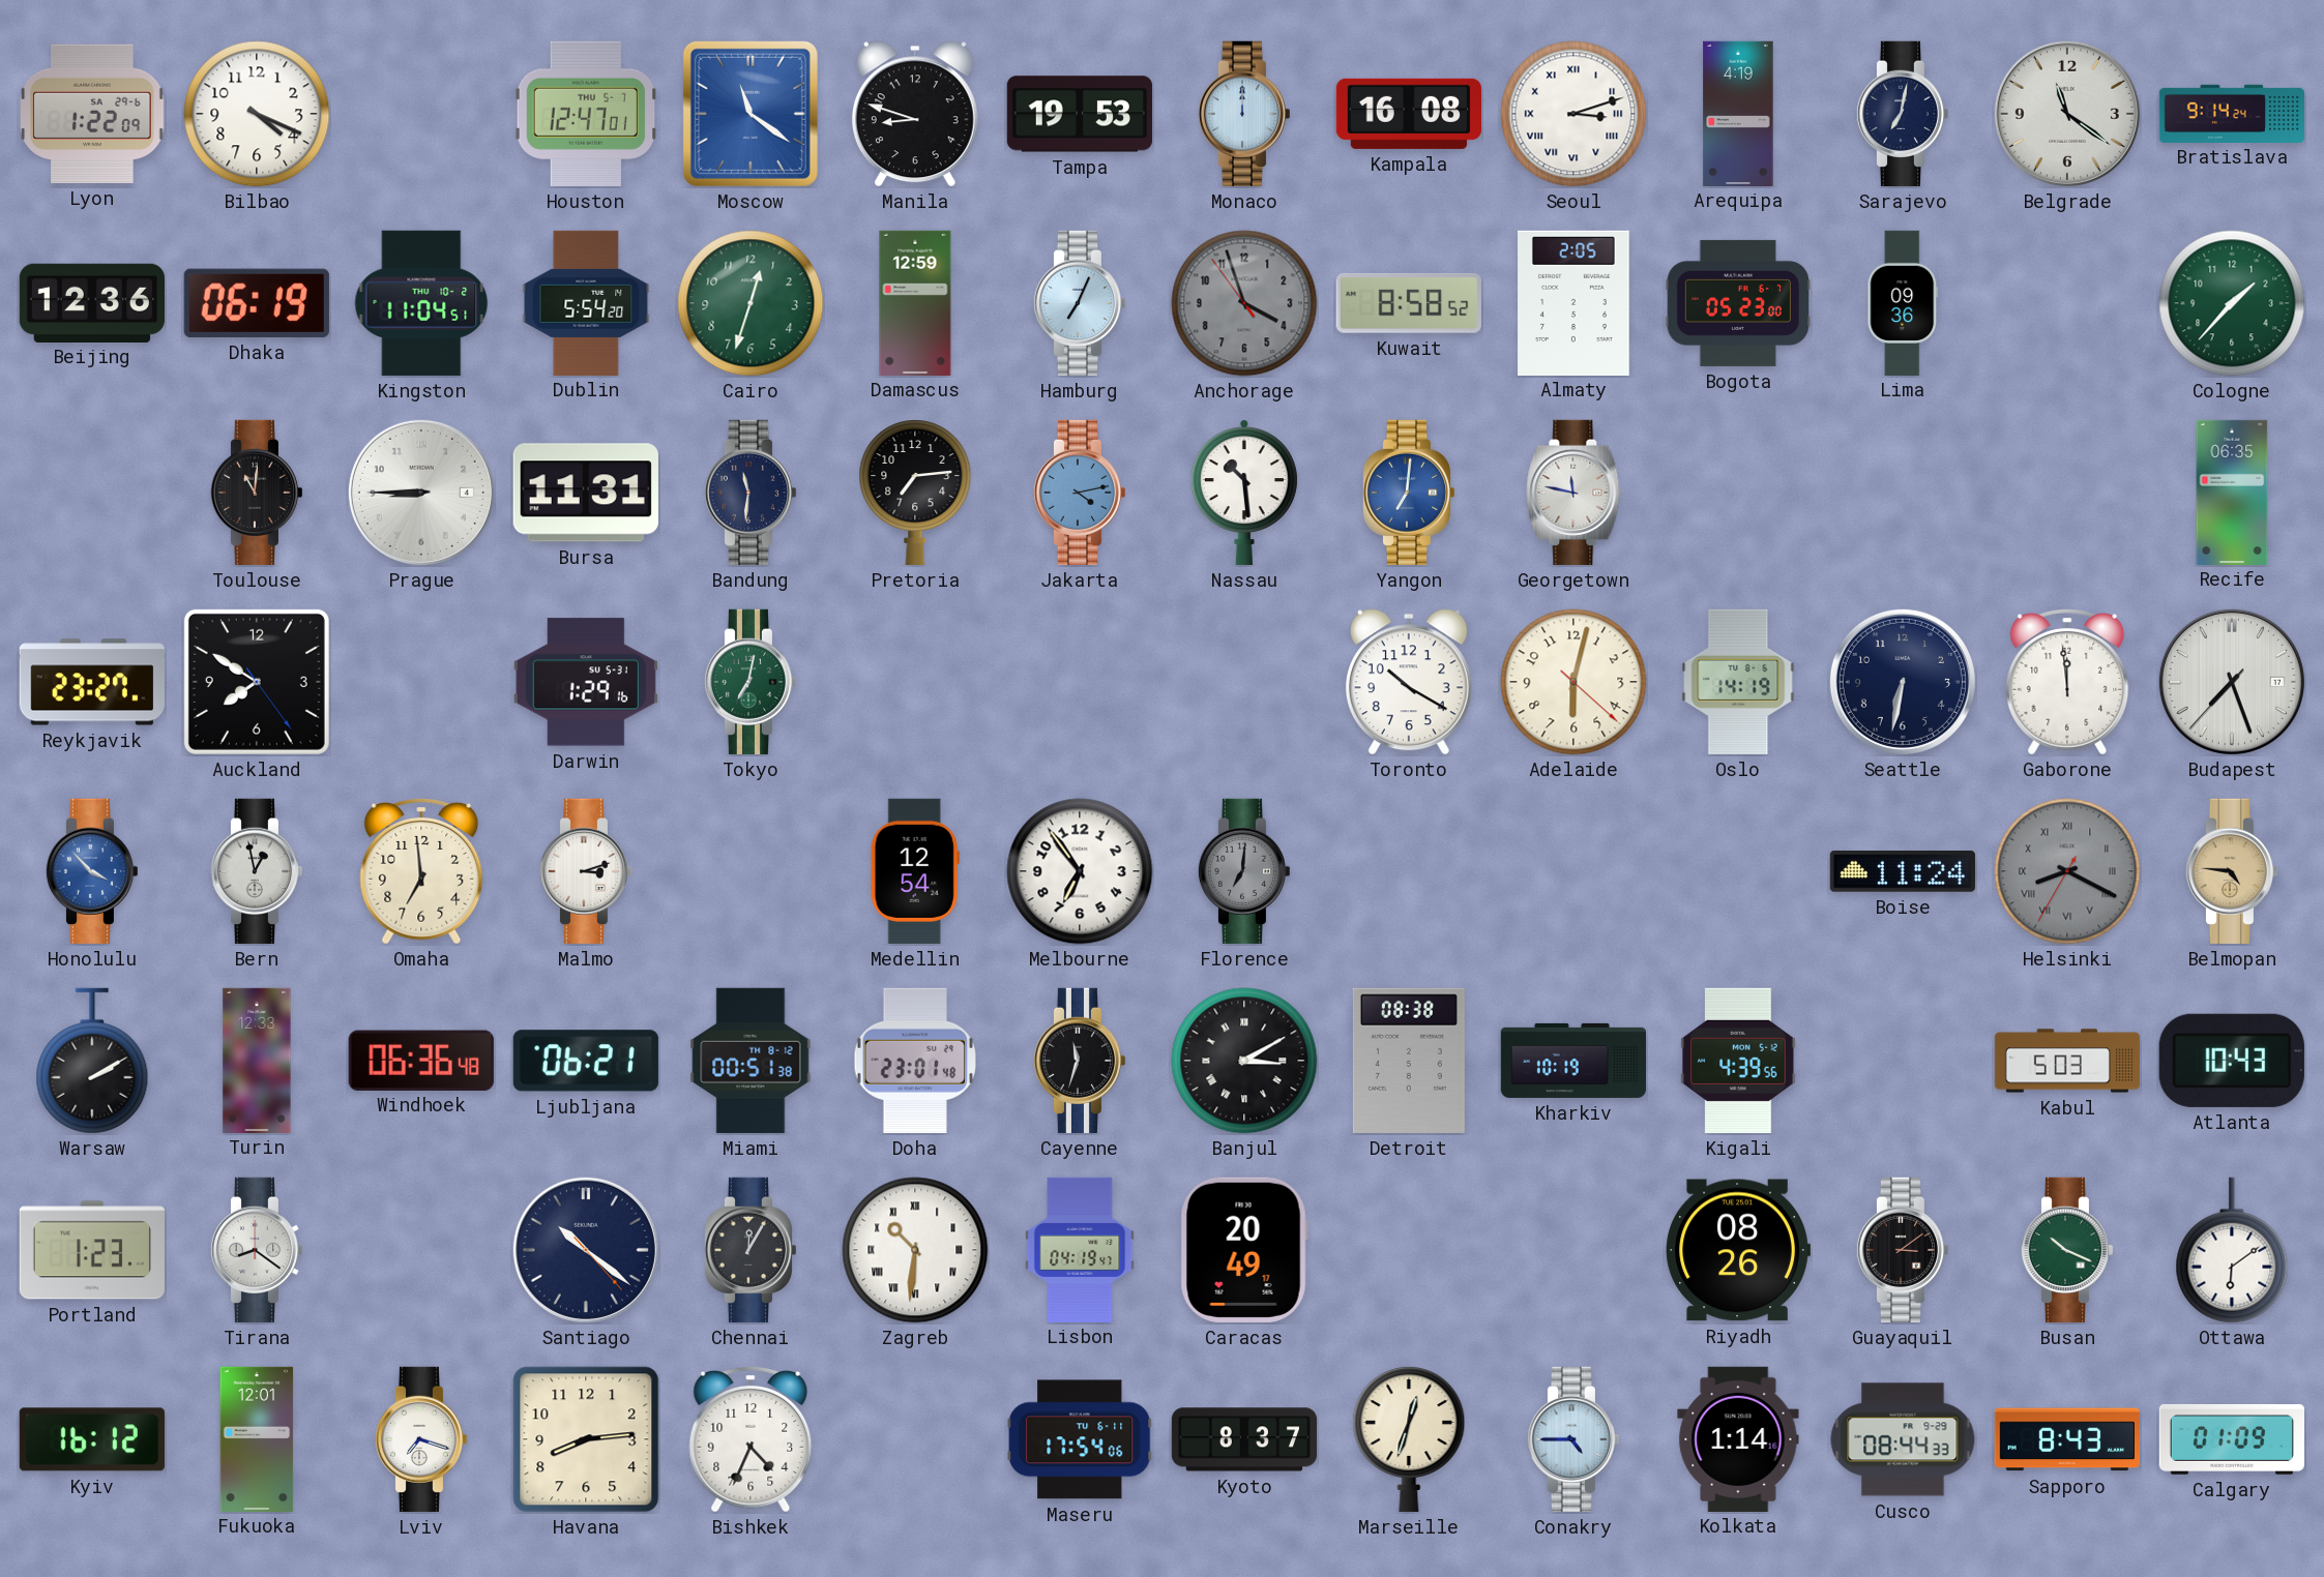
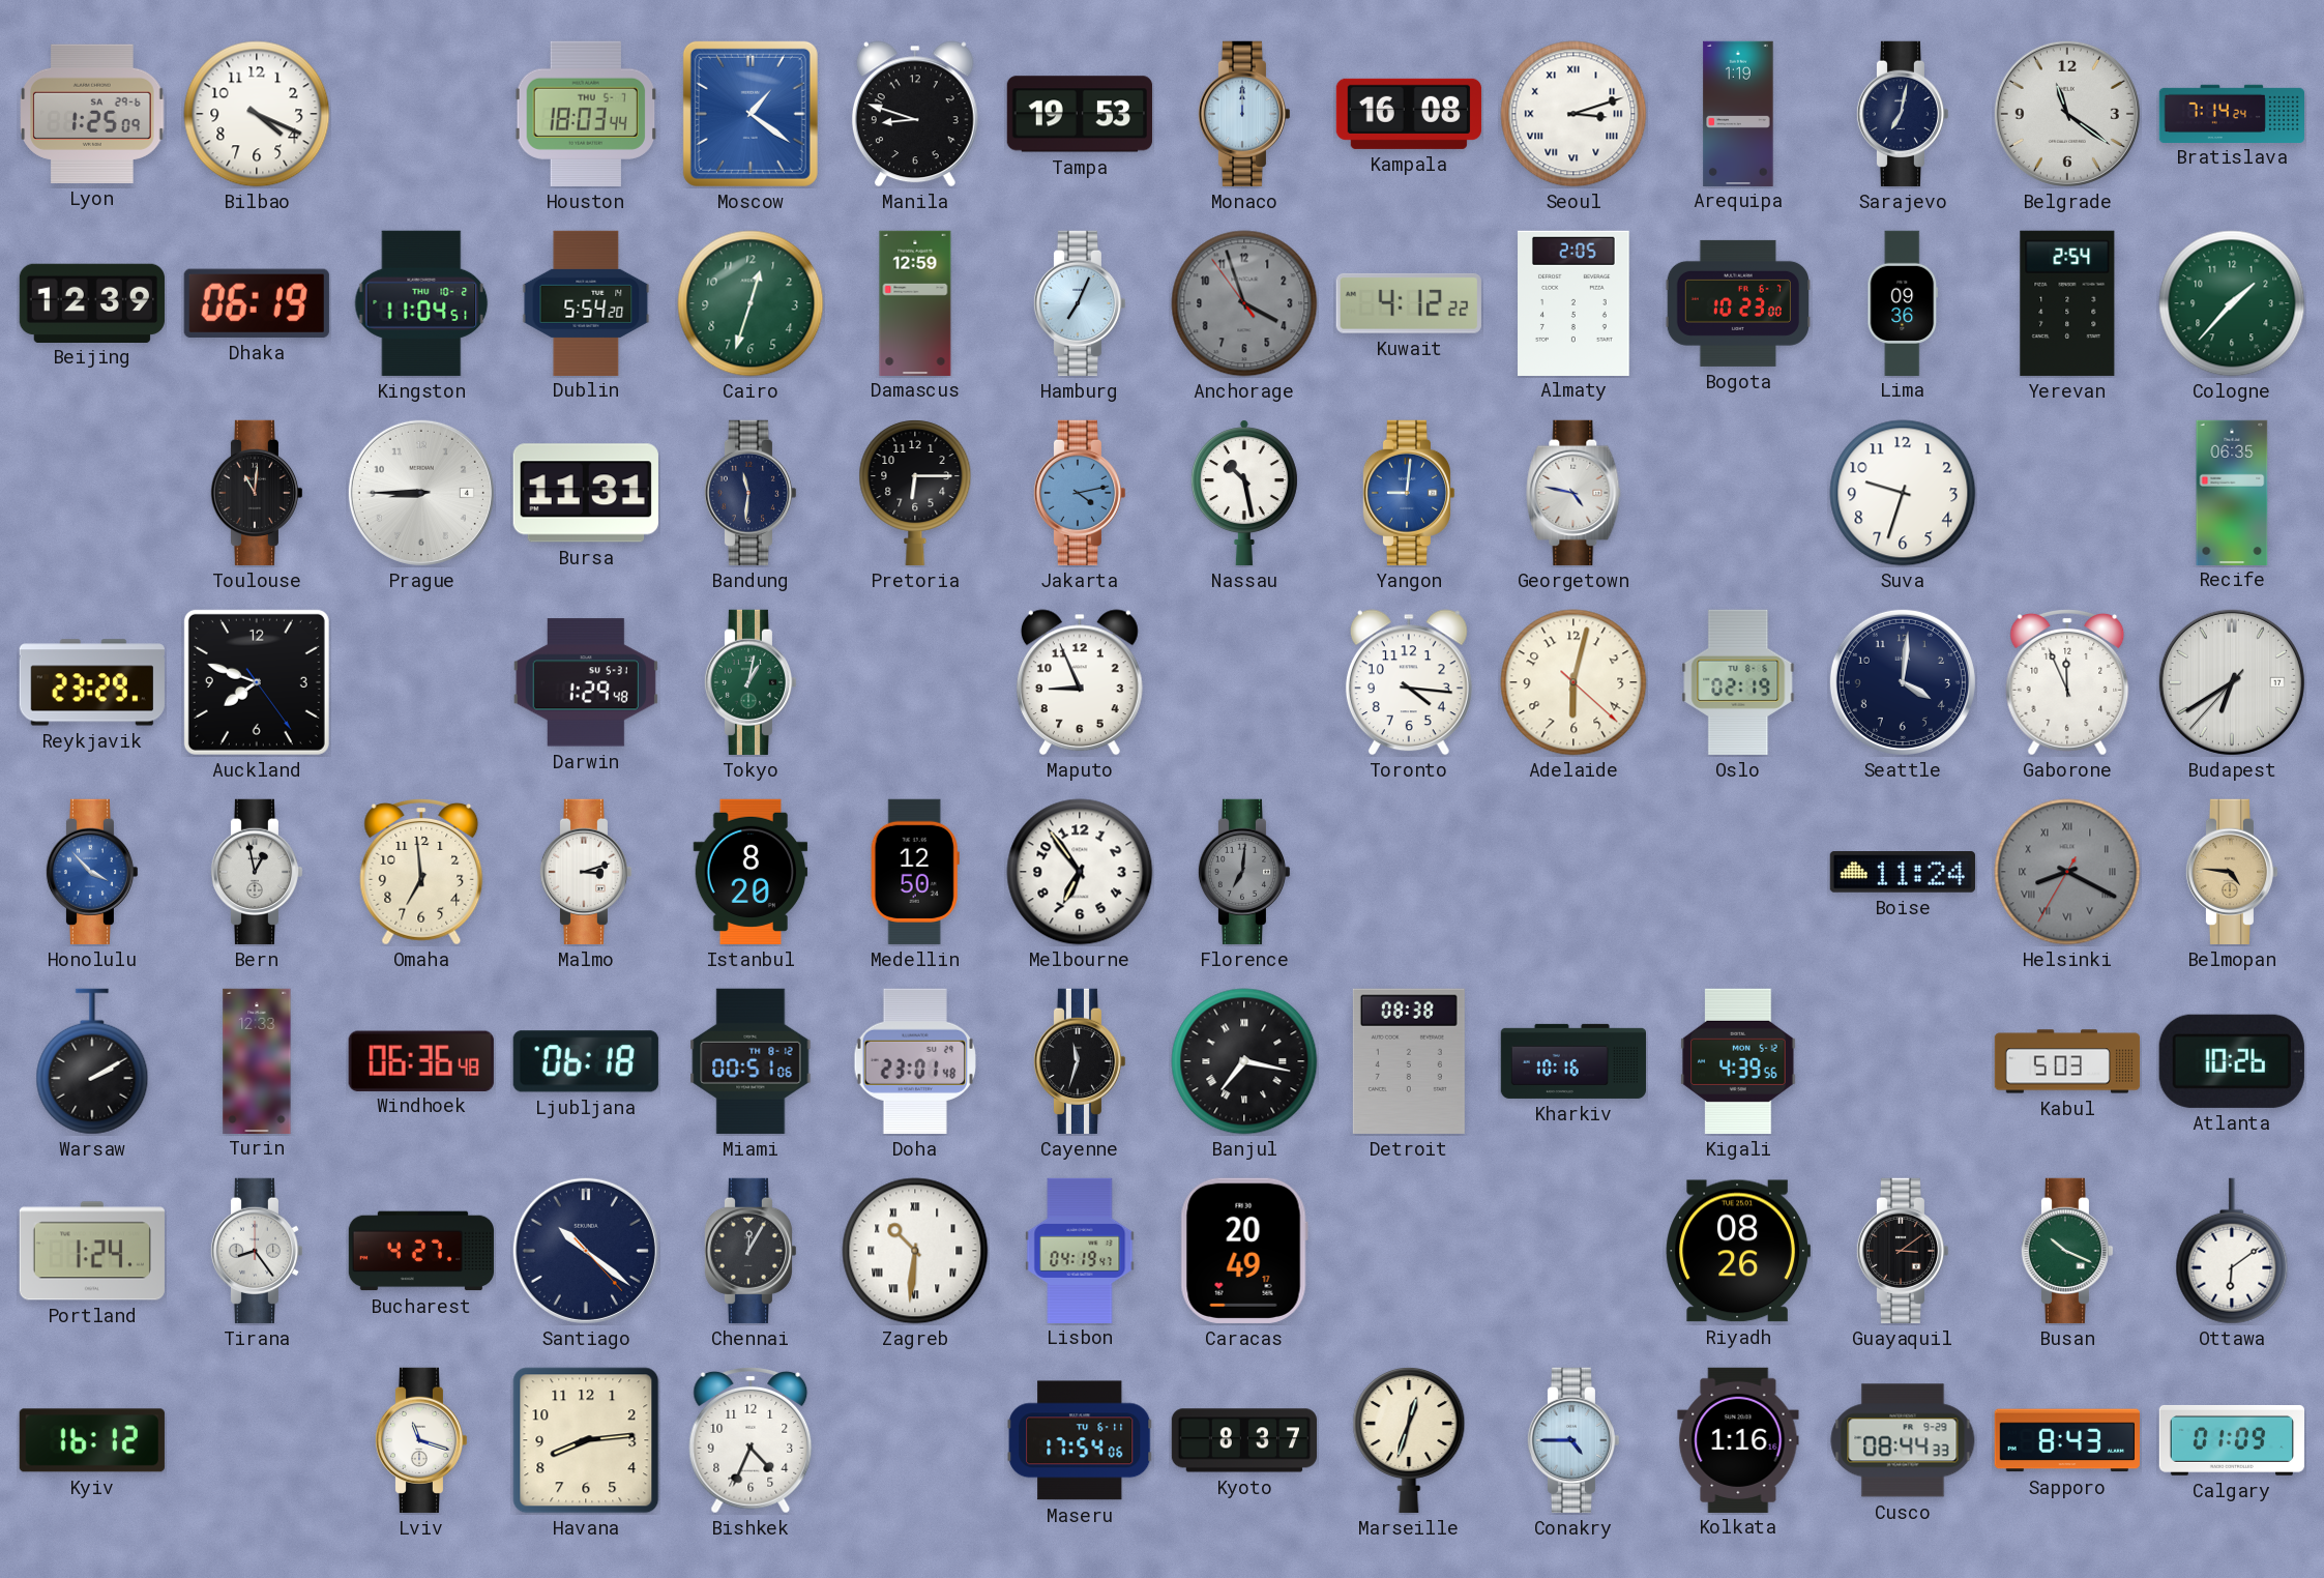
Lyon: 1:22 -> 1:25
Houston: 12:47 -> 18:03
Moscow: 11:21 -> 1:21
Arequipa: 4:19 -> 1:19
Bratislava: 9:14 -> 7:14
Beijing: 12:36 -> 12:39
Kuwait: 8:58 -> 4:12
Bogota: 05:23 -> 10:23
Yerevan: none -> 2:54
Pretoria: 7:14 -> 6:15
Nassau: 10:29 -> 10:28
Yangon: 7:01 -> 9:01
Georgetown: 11:47 -> 4:47
Suva: none -> 9:33
Reykjavik: 23:27 -> 23:29
Auckland: 7:50 -> 7:48
Darwin: 1:29:16 -> 1:29:48
Tokyo: 7:02 -> 1:02
Maputo: none -> 8:56
Toronto: 10:20 -> 4:16
Oslo: 14:19 -> 02:19
Seattle: 6:32 -> 4:01
Gaborone: 11:59 -> 11:56
Budapest: 7:26 -> 6:39
Istanbul: none -> 8:20
Medellin: 12:54 -> 12:50
Ljubljana: 06:21 -> 06:18
Miami: 00:51:38 -> 00:51:06
Banjul: 3:10 -> 7:17
Kharkiv: 10:19 -> 10:16
Atlanta: 10:43 -> 10:26
Portland: 1:23 -> 1:24
Tirana: 8:21 -> 8:24
Bucharest: none -> 4:27
Fukuoka: 12:01 -> none
Lviv: 7:18 -> 11:18
Kolkata: 1:14 -> 1:16
